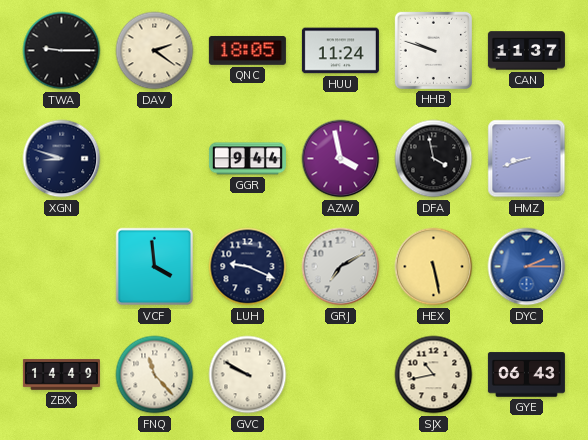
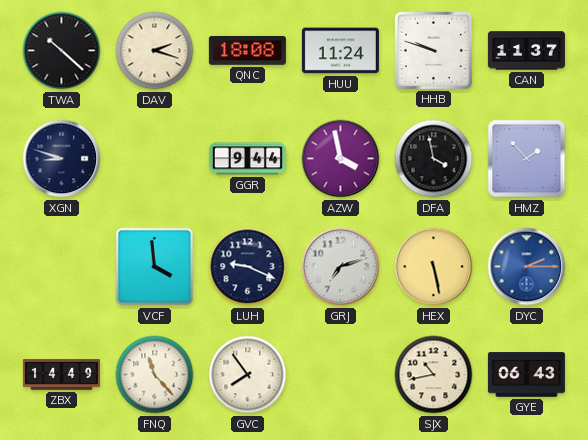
TWA: 9:15 -> 10:22
DAV: 2:21 -> 2:18
QNC: 18:05 -> 18:08
HMZ: 8:42 -> 1:53
GRJ: 7:10 -> 7:12
GVC: 9:50 -> 7:54
